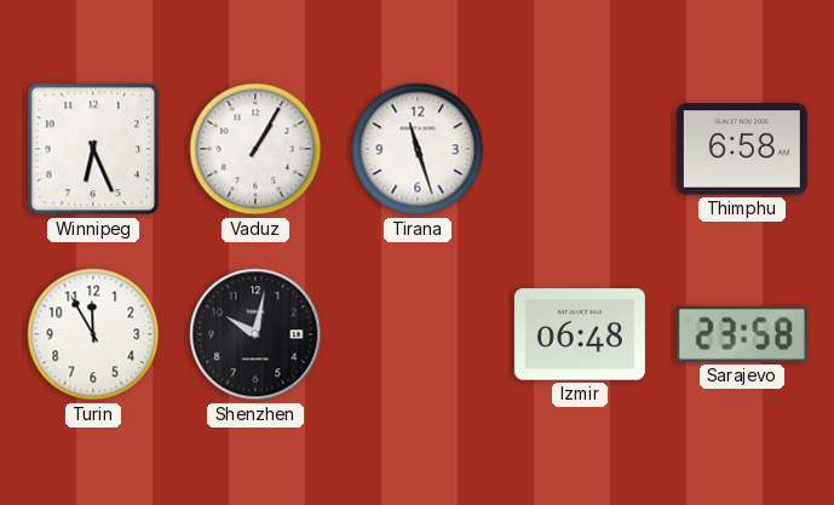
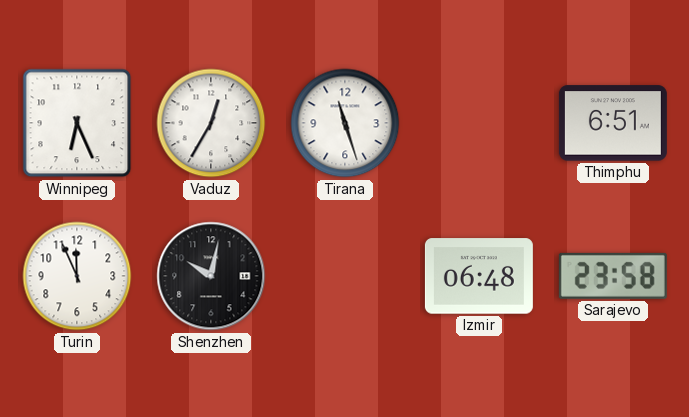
Vaduz: 1:05 -> 12:35
Thimphu: 6:58 -> 6:51
Turin: 11:55 -> 11:56
